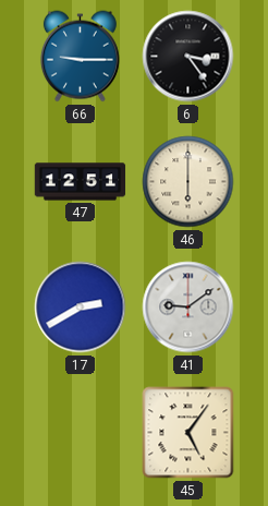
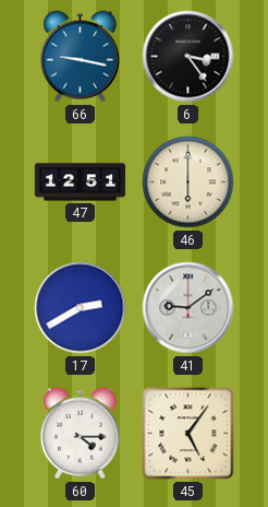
66: 9:15 -> 9:17
60: none -> 4:15
